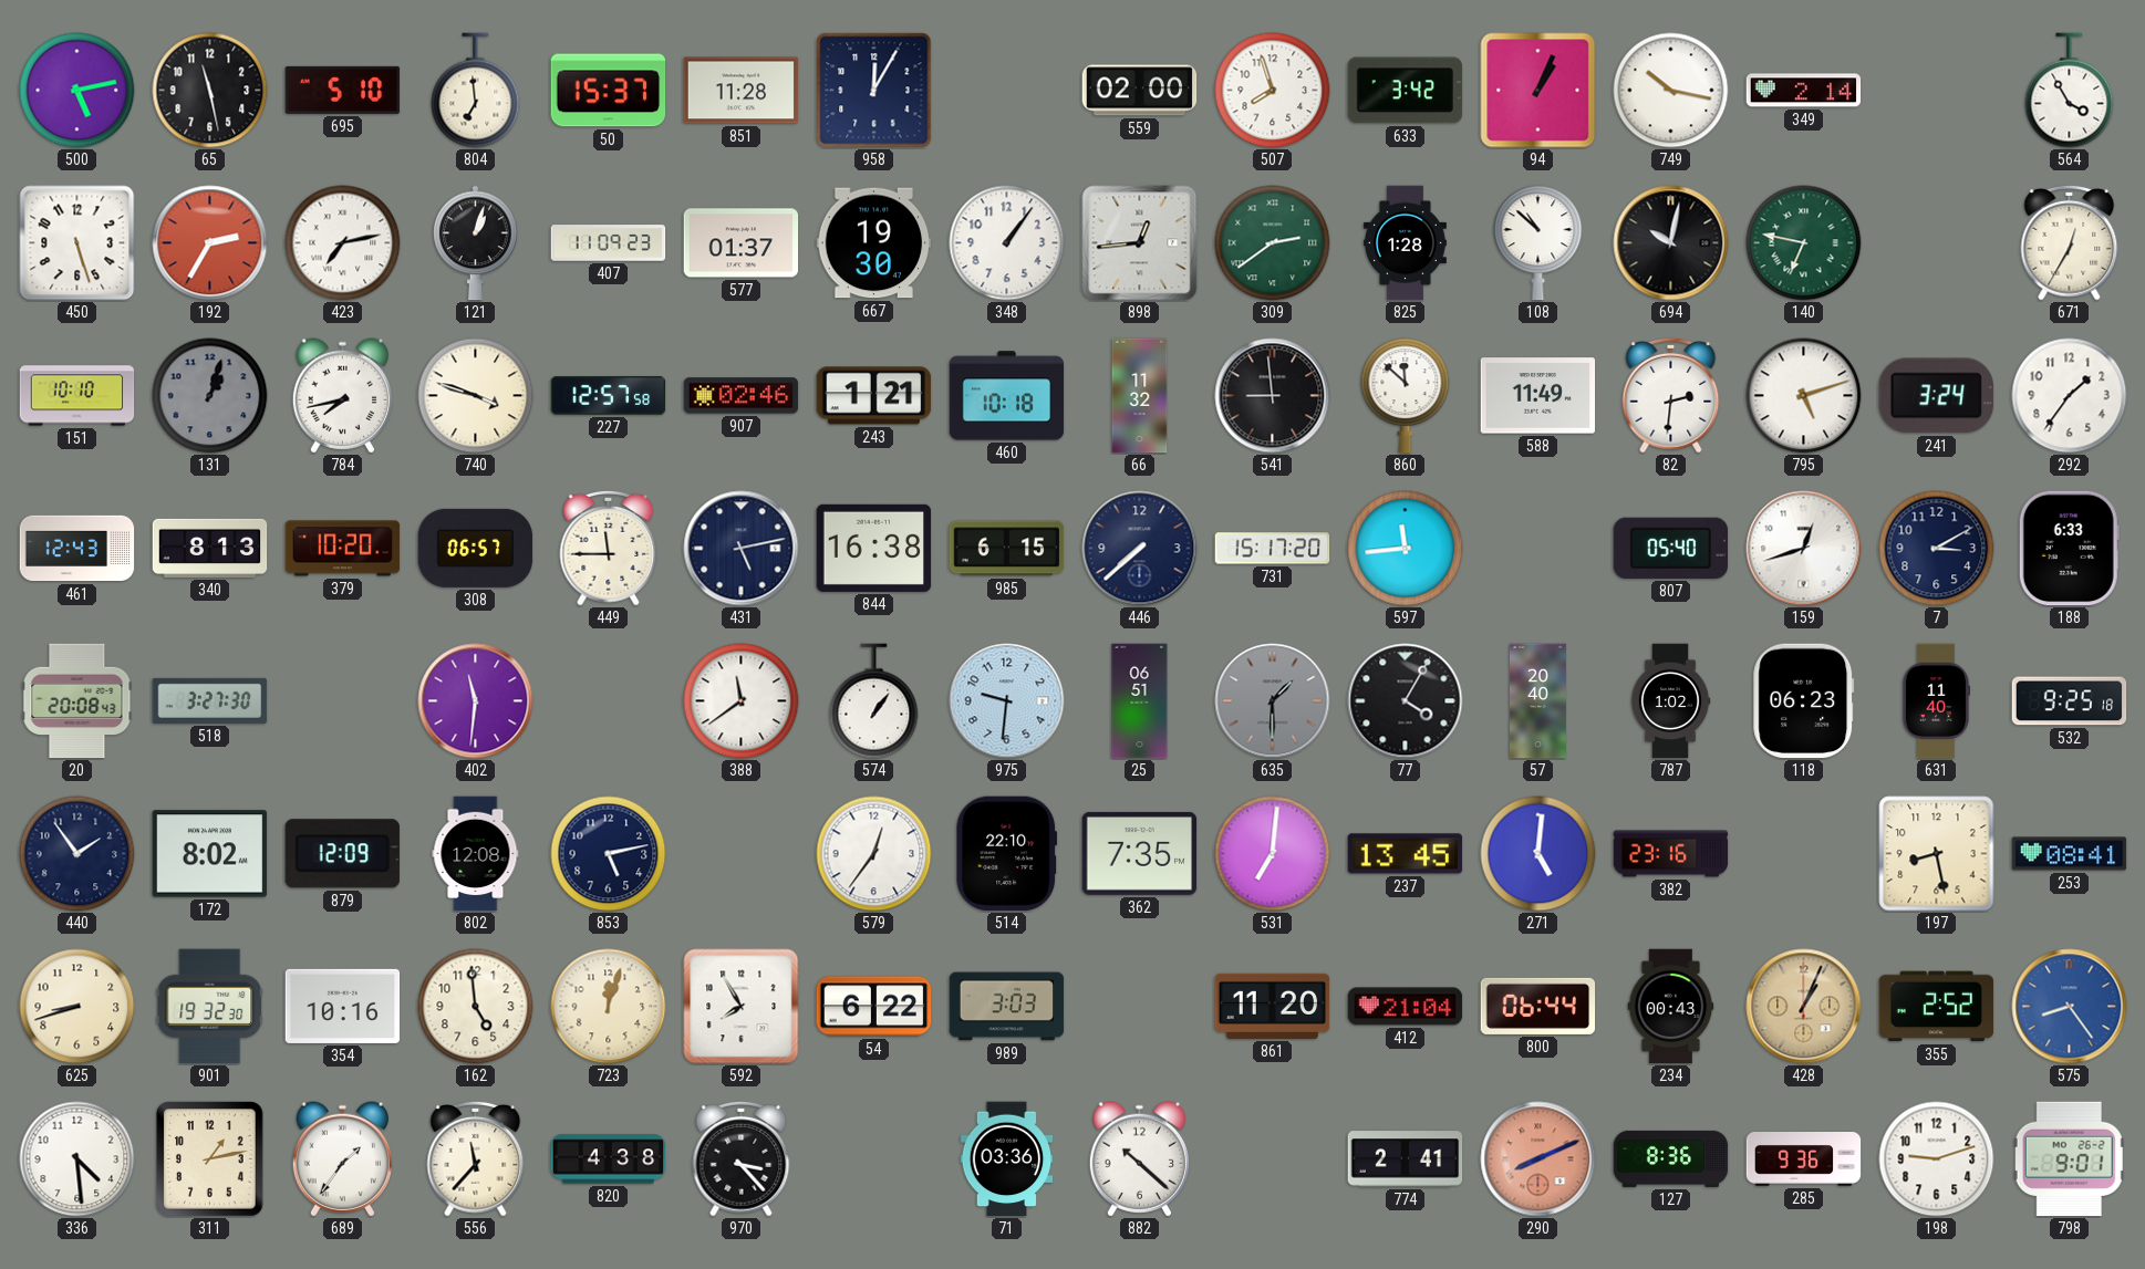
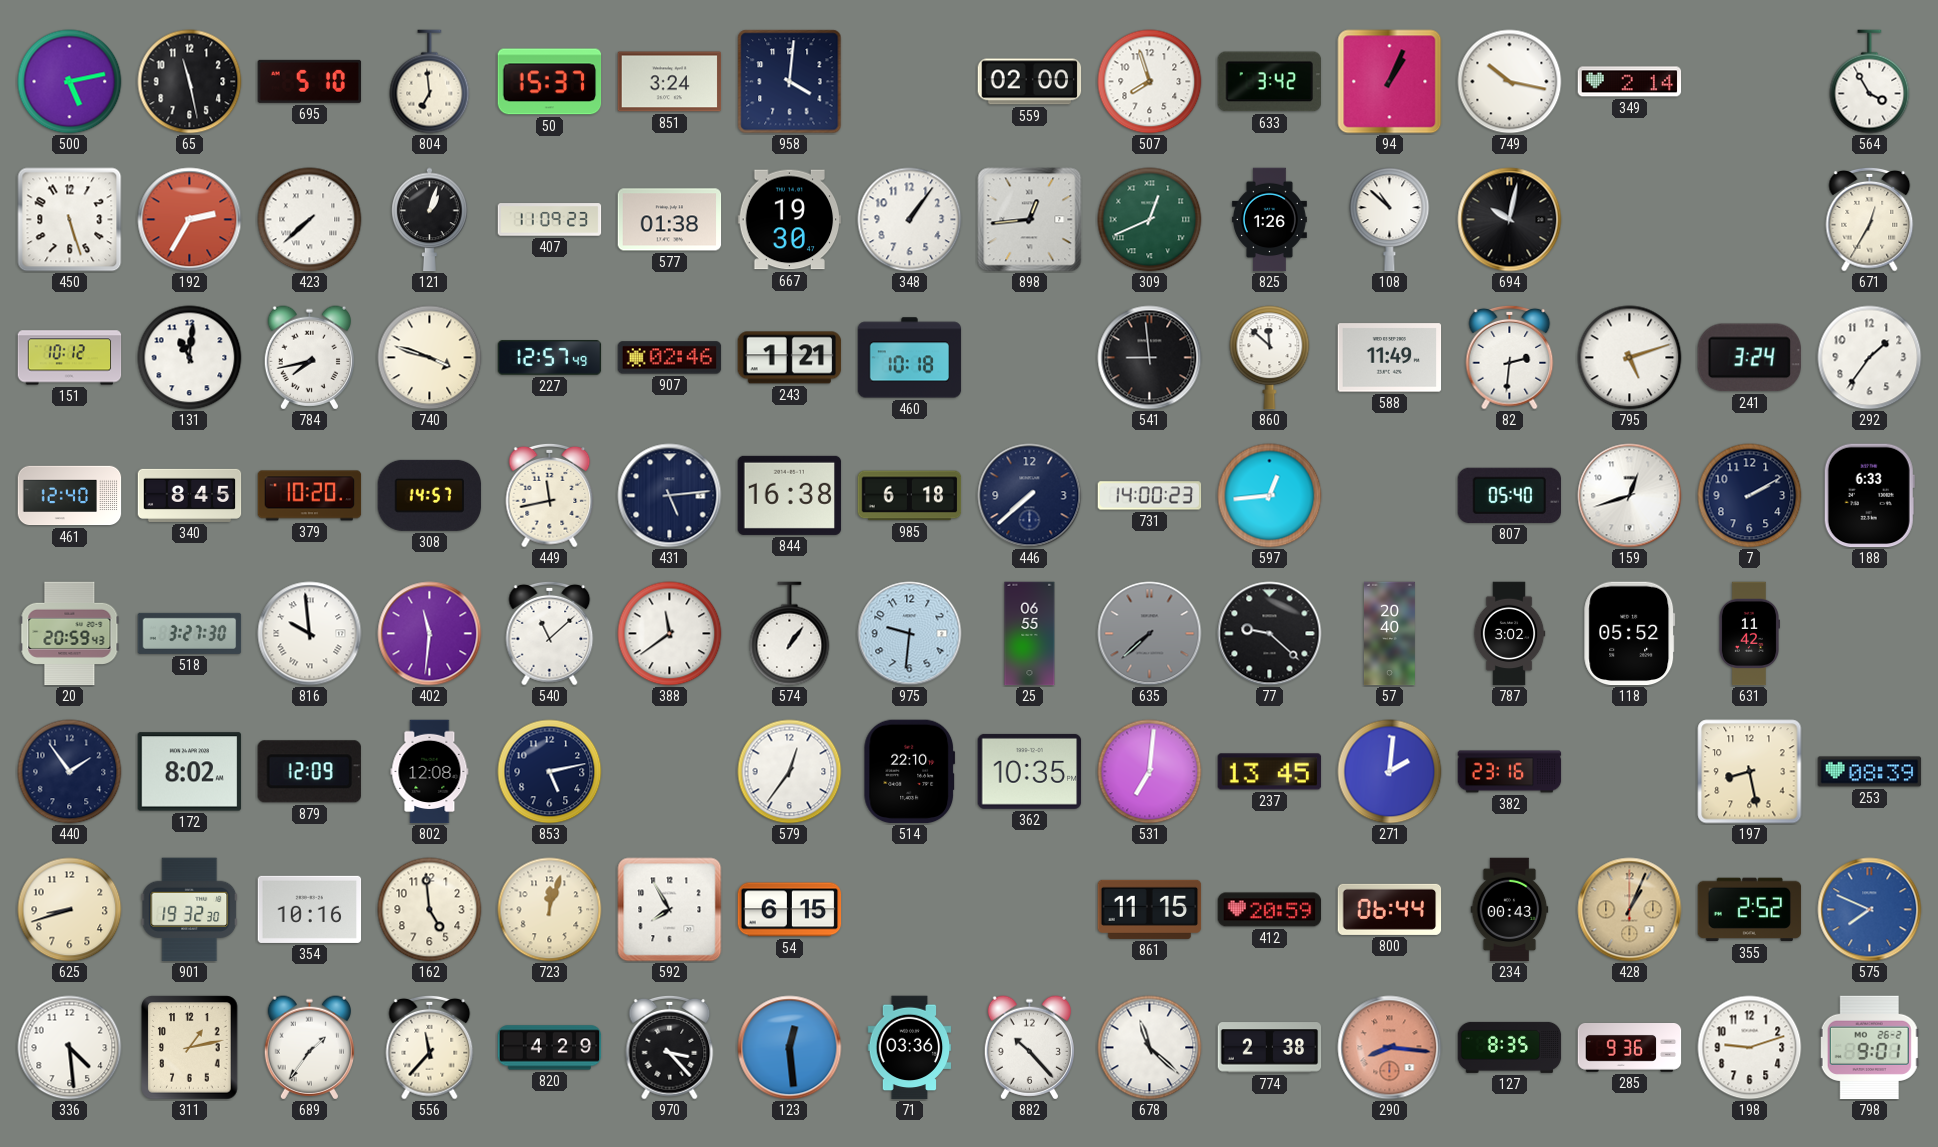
851: 11:28 -> 3:24
958: 12:05 -> 4:01
423: 7:13 -> 7:38
577: 01:37 -> 01:38
309: 2:39 -> 12:41
825: 1:28 -> 1:26
140: 6:47 -> none
151: 10:10 -> 10:12
131: 1:03 -> 11:01
131 dial: grey -> white
227: 12:57:58 -> 12:57:49
66: 11:32 -> none
461: 12:43 -> 12:40
340: 8:13 -> 8:45
308: 06:57 -> 14:57
449: 11:45 -> 11:43
431: 5:13 -> 5:14
985: 6:15 -> 6:18
731: 15:17 -> 14:00
597: 11:44 -> 12:44
7: 3:10 -> 2:10
20: 20:08 -> 20:59
816: none -> 9:59
540: none -> 11:08
25: 06:51 -> 06:55
635: 1:30 -> 7:38
77: 4:05 -> 9:22
787: 1:02 -> 3:02
118: 06:23 -> 05:52
631: 11:40 -> 11:42
532: 9:25 -> none
362: 7:35 -> 10:35
271: 5:01 -> 2:01
253: 08:41 -> 08:39
54: 6:22 -> 6:15
989: 3:03 -> none
861: 11:20 -> 11:15
412: 21:04 -> 20:59
575: 8:24 -> 7:49
820: 4:38 -> 4:29
123: none -> 12:29
882: 10:22 -> 10:23
678: none -> 11:22
774: 2:41 -> 2:38
290: 8:11 -> 8:16
127: 8:36 -> 8:35
